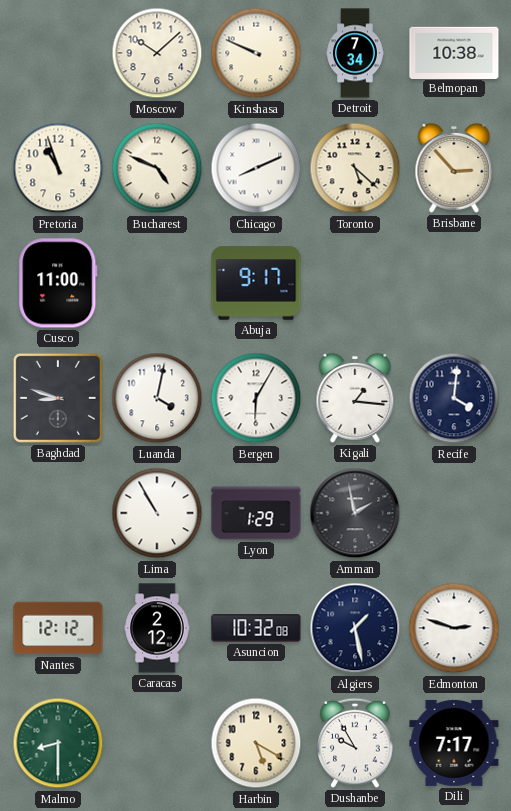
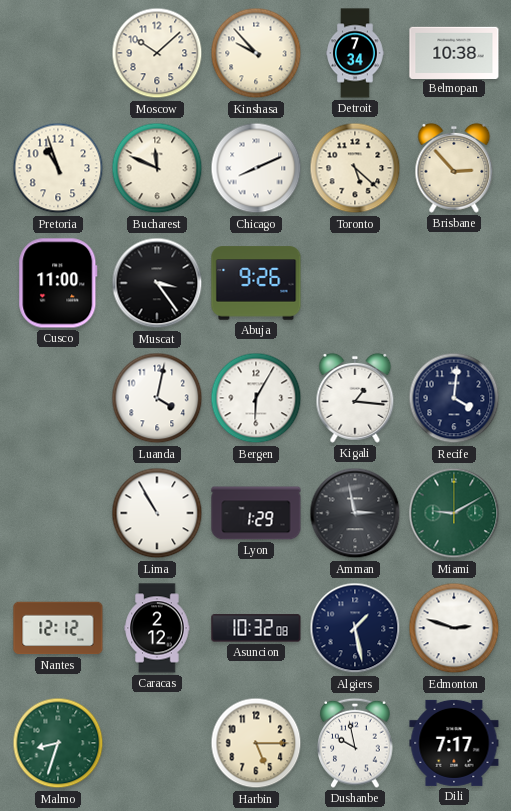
Kinshasa: 9:49 -> 9:53
Bucharest: 4:49 -> 11:49
Muscat: none -> 3:24
Abuja: 9:17 -> 9:26
Baghdad: 8:48 -> none
Amman: 1:58 -> 2:58
Miami: none -> 9:10
Malmo: 8:30 -> 8:33
Harbin: 5:20 -> 5:15
Dushanbe: 9:55 -> 9:58
